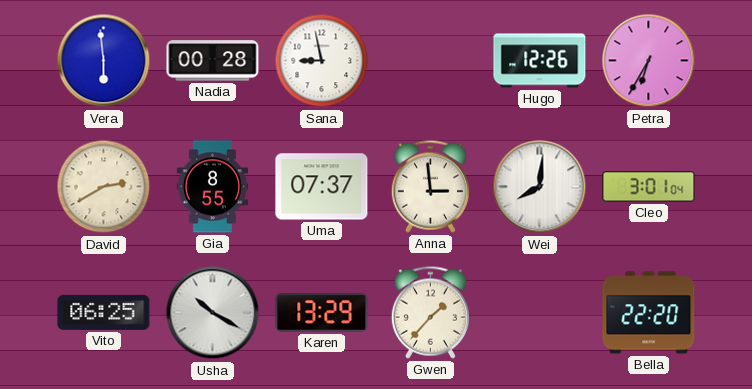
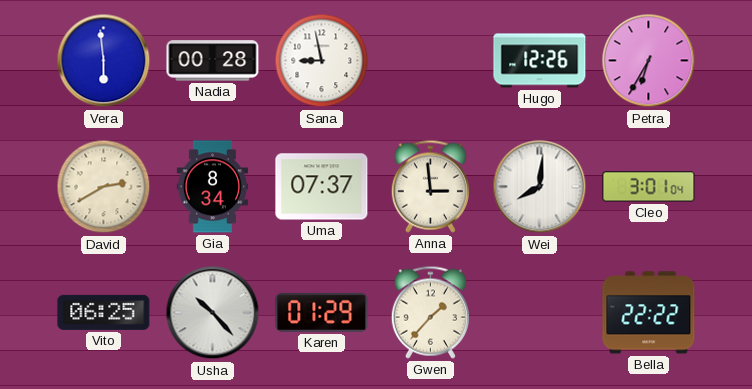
Gia: 8:55 -> 8:34
Usha: 10:20 -> 10:23
Karen: 13:29 -> 01:29
Bella: 22:20 -> 22:22
